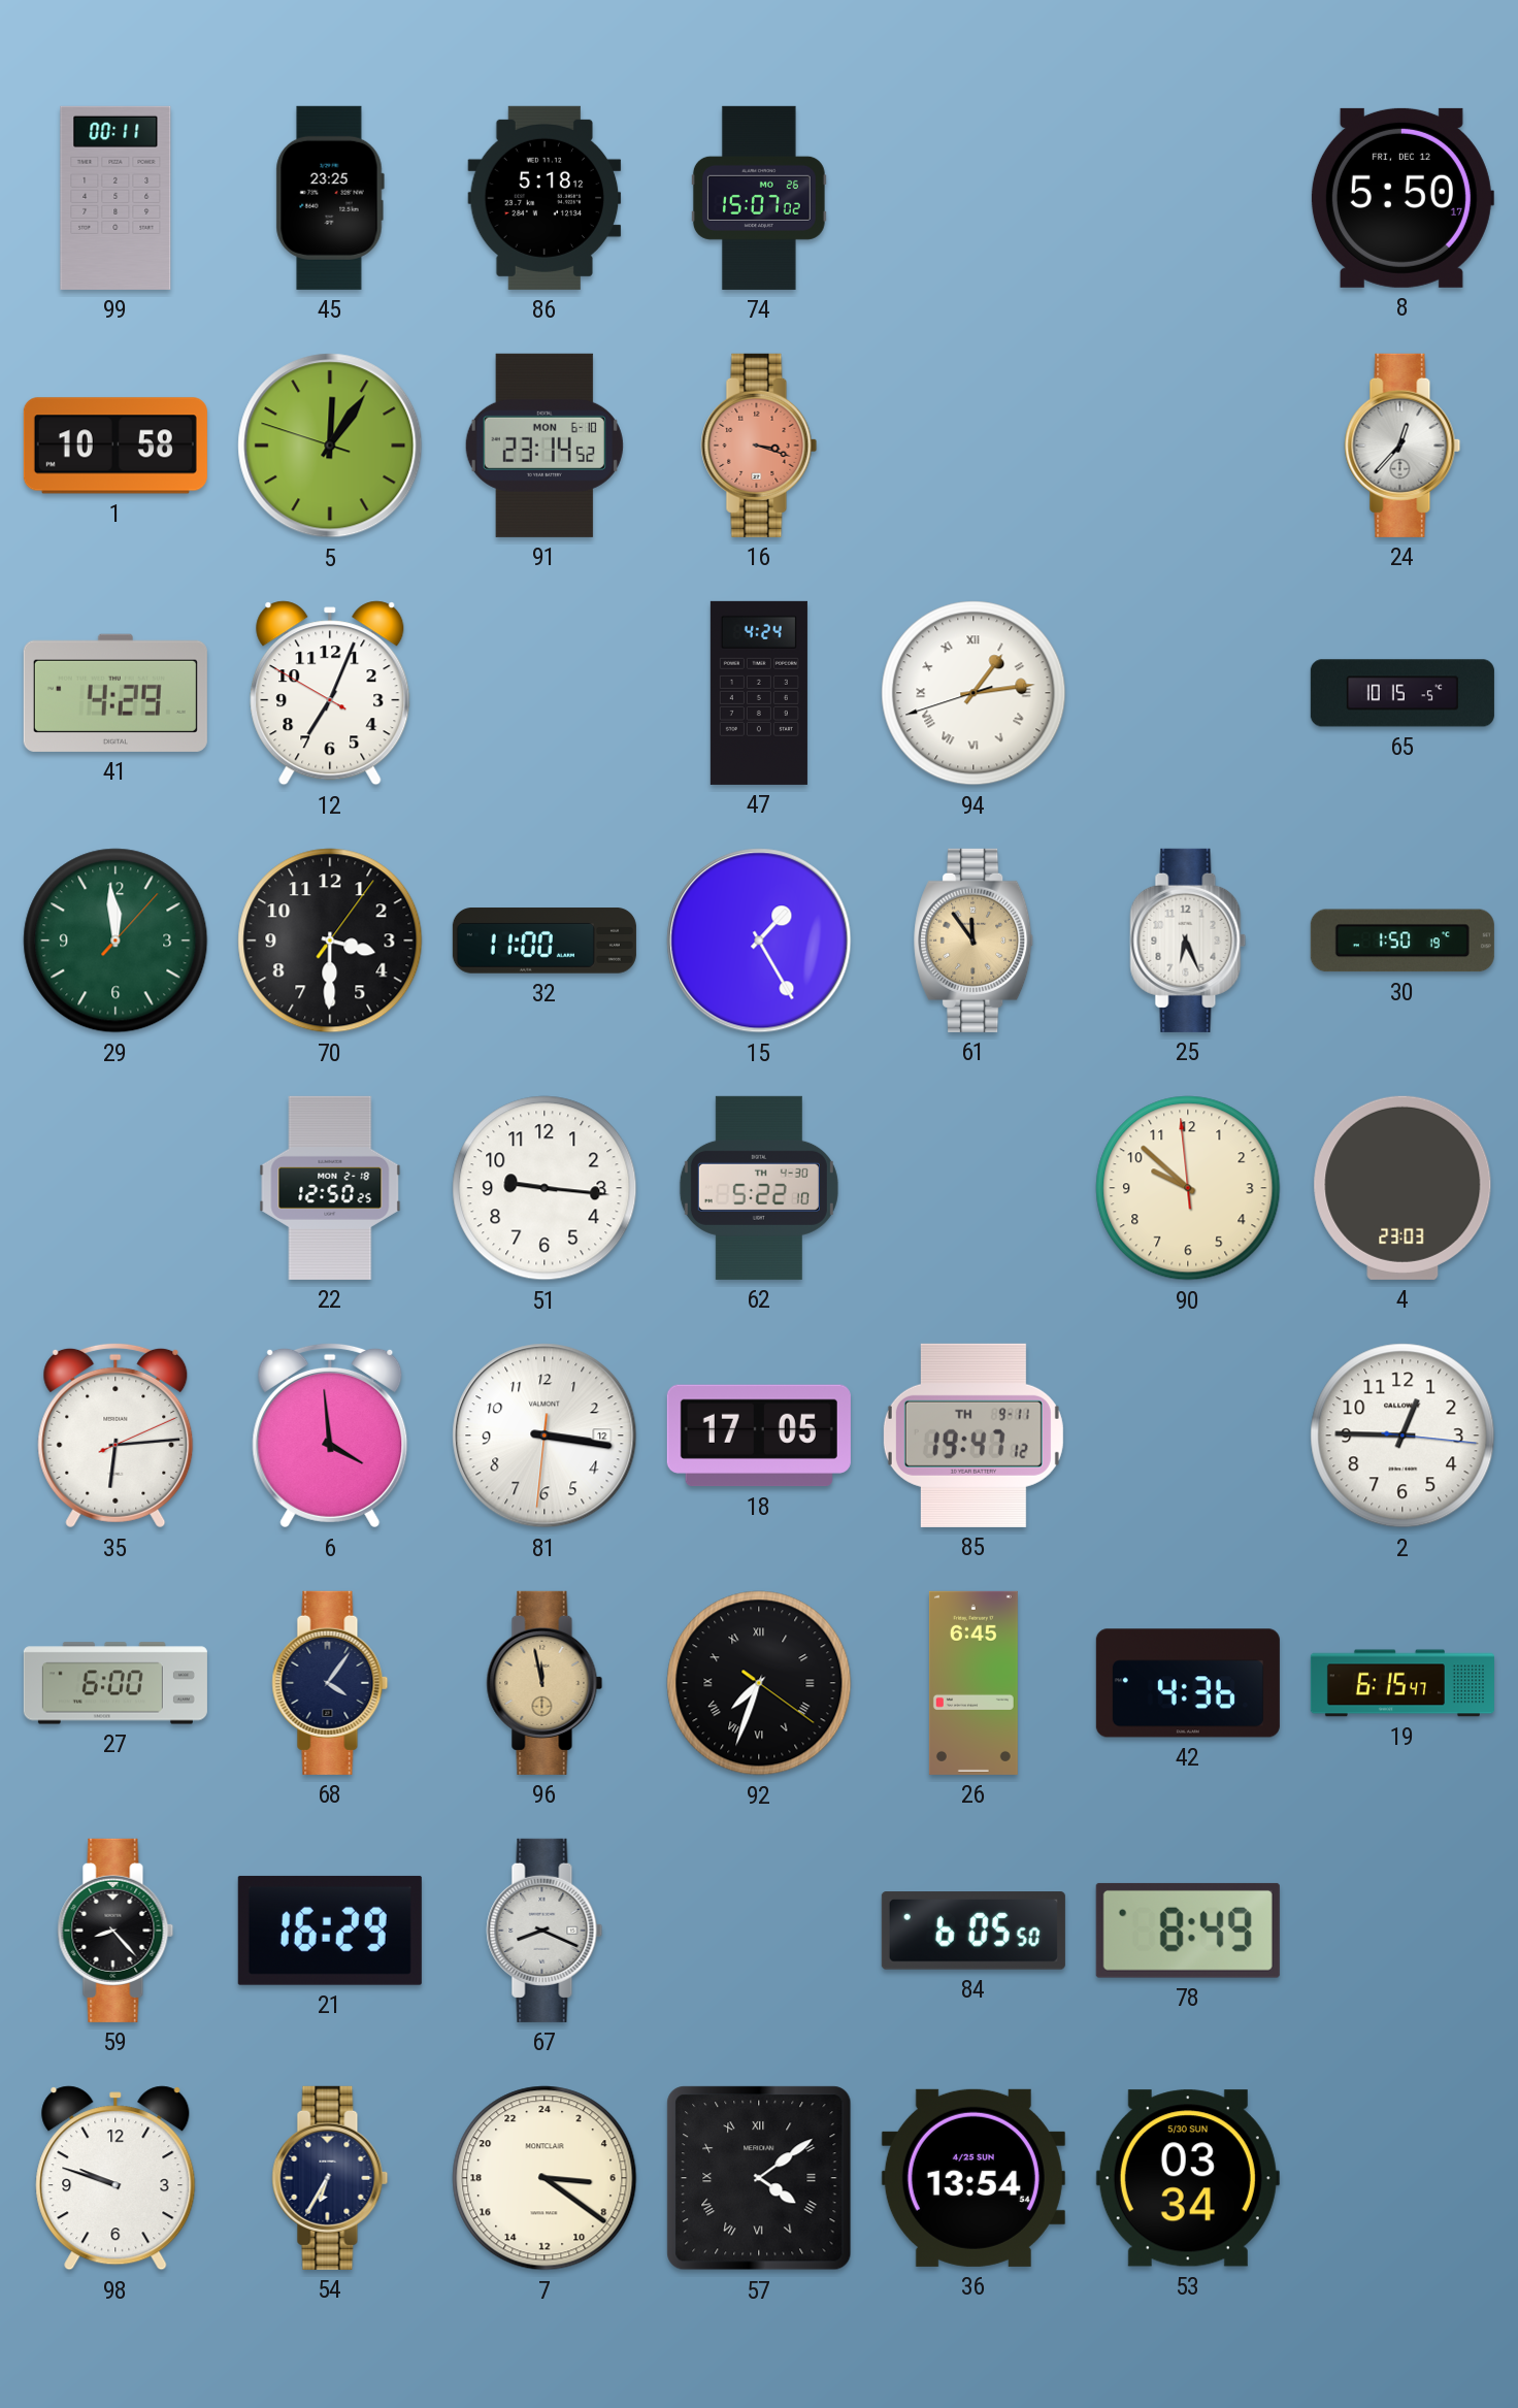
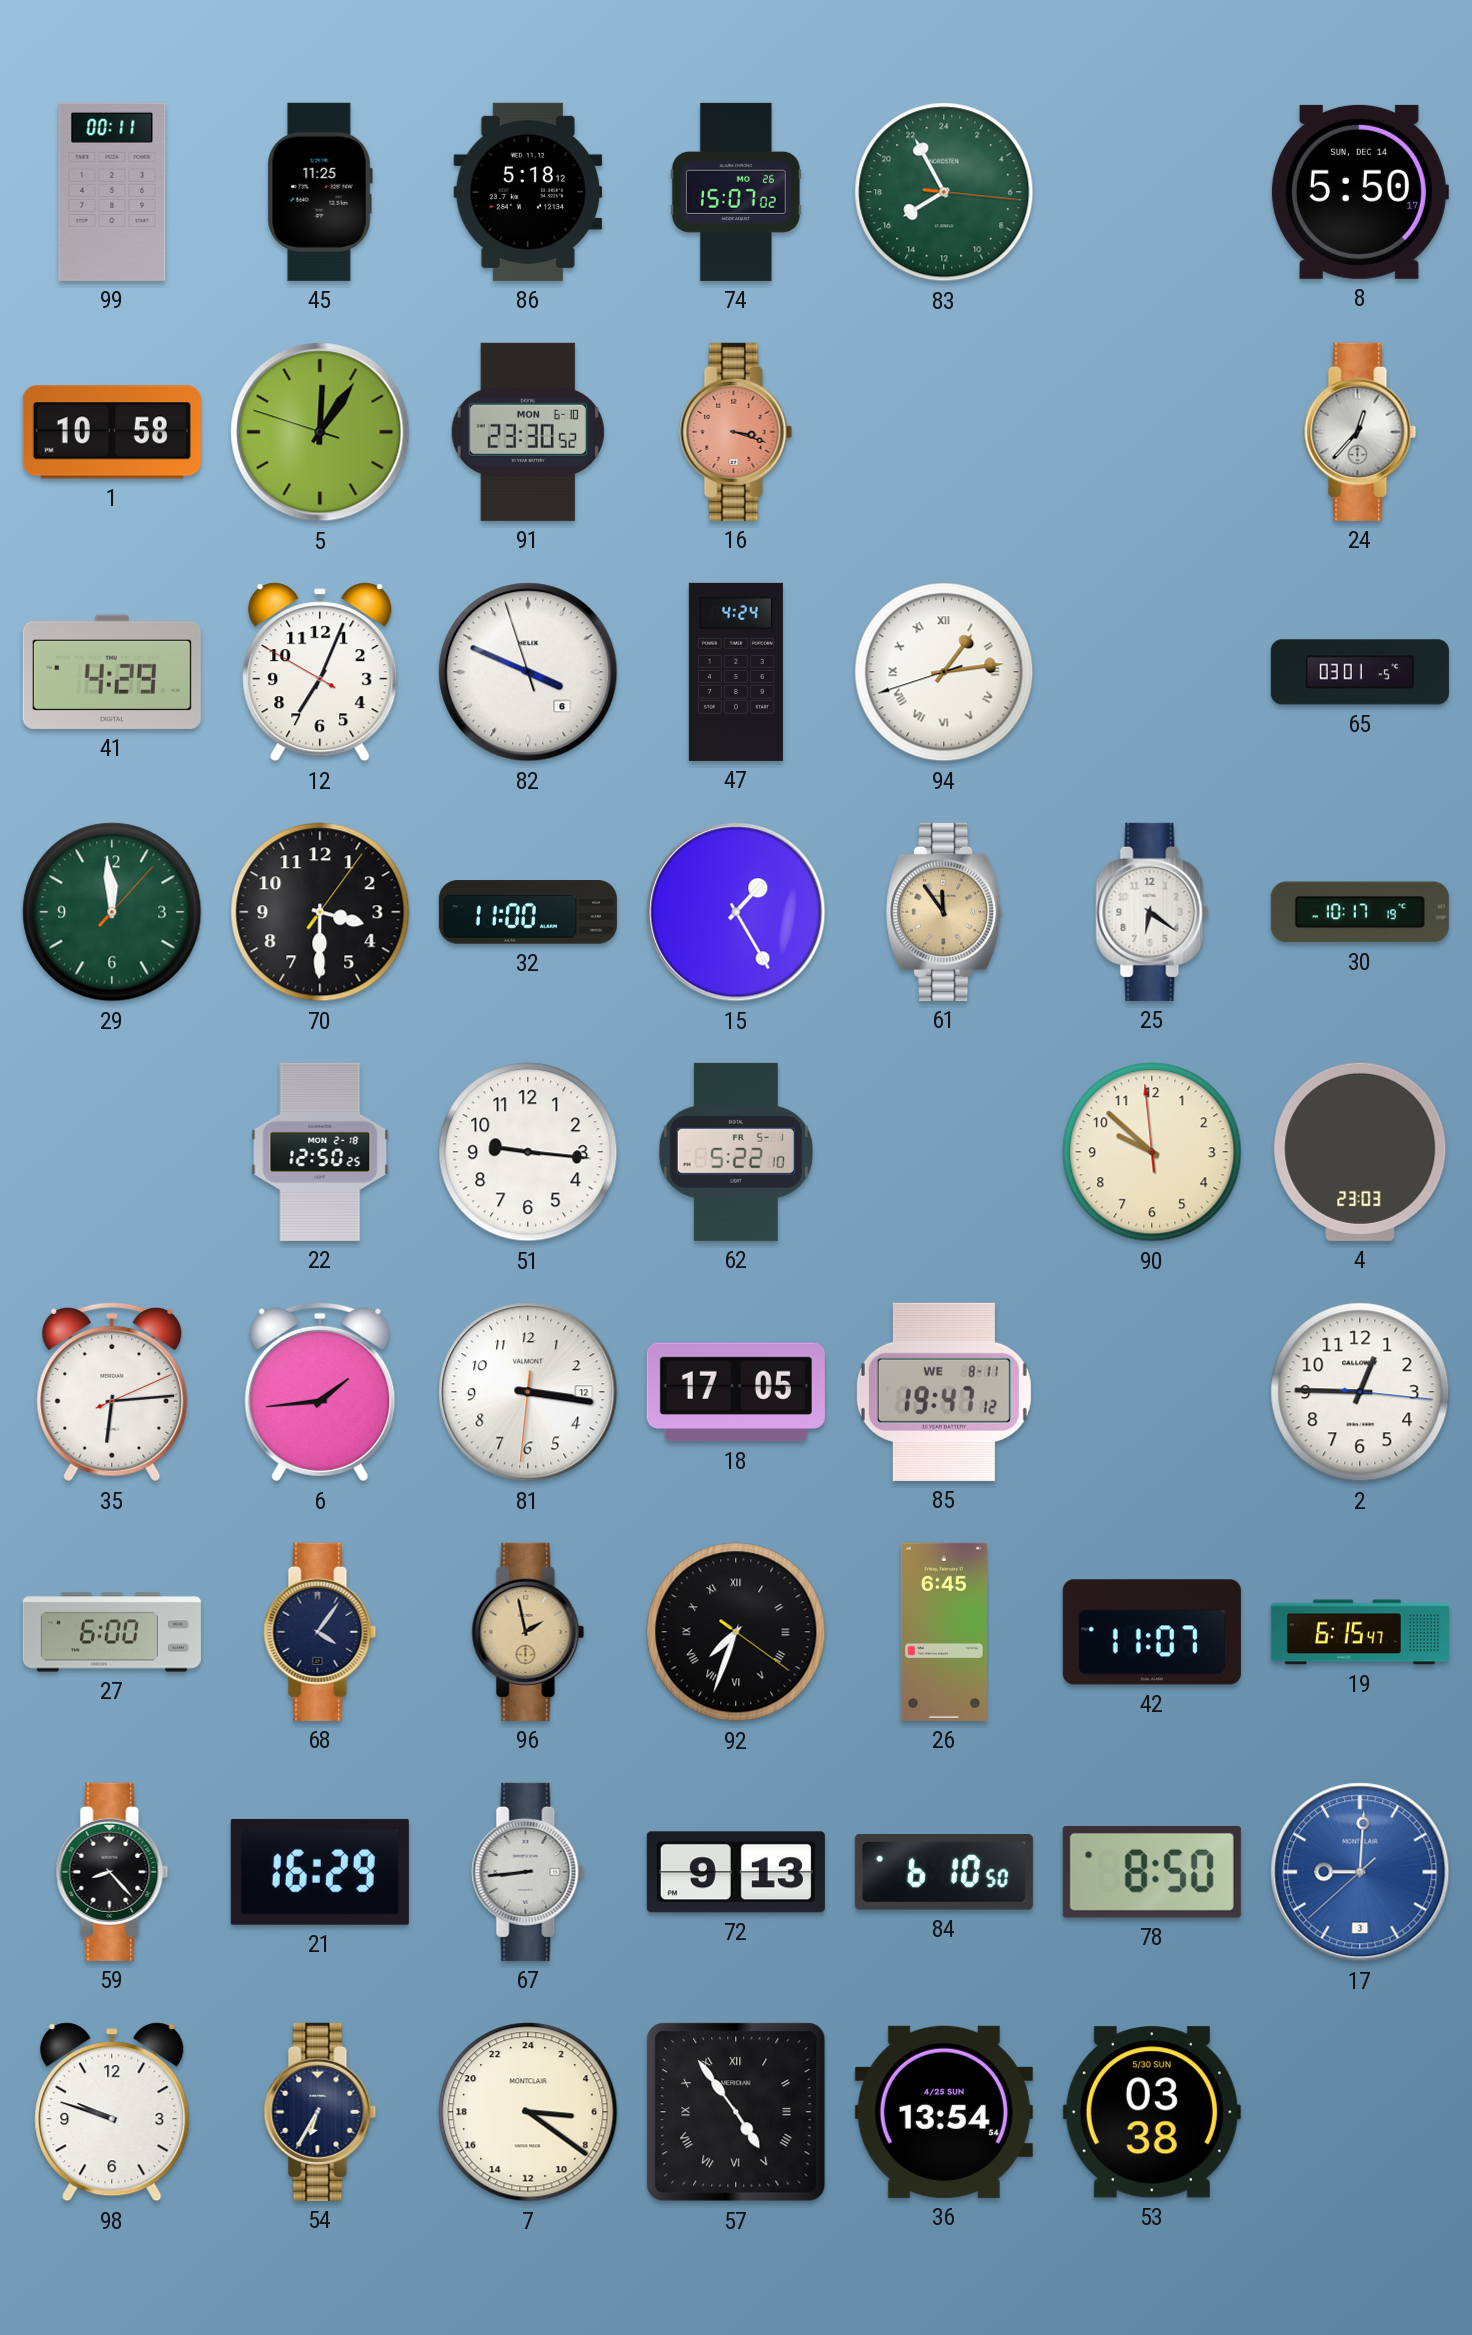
45: 23:25 -> 11:25
83: none -> 15:55
8 date: FRI, DEC 12 -> SUN, DEC 14
91: 23:14 -> 23:30
82: none -> 3:48
65: 10:15 -> 03:01
25: 6:26 -> 6:21
30: 1:50 -> 10:17
62 date: TH 4-30 -> FR 5-1
6: 3:59 -> 1:44
85 date: TH 9-11 -> WE 8-11
96: 11:58 -> 1:58
42: 4:36 -> 11:07
67: 8:19 -> 8:44
72: none -> 9:13
84: 6:05 -> 6:10
78: 8:49 -> 8:50
17: none -> 9:00
57: 4:09 -> 4:54
53: 03:34 -> 03:38
